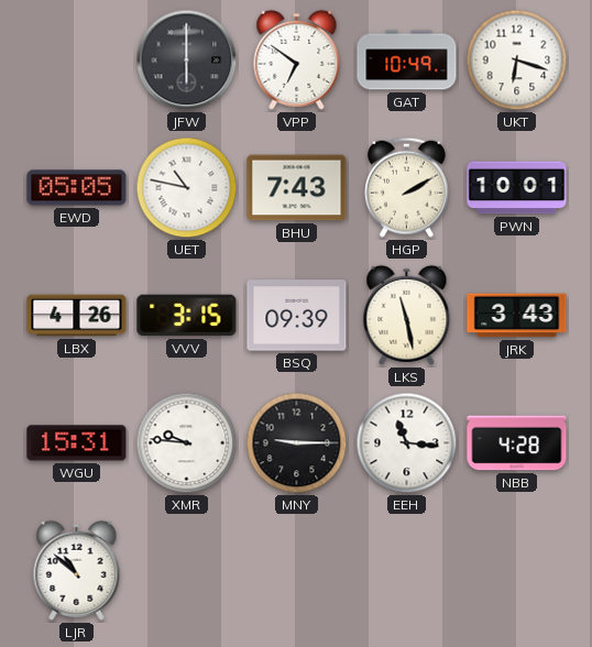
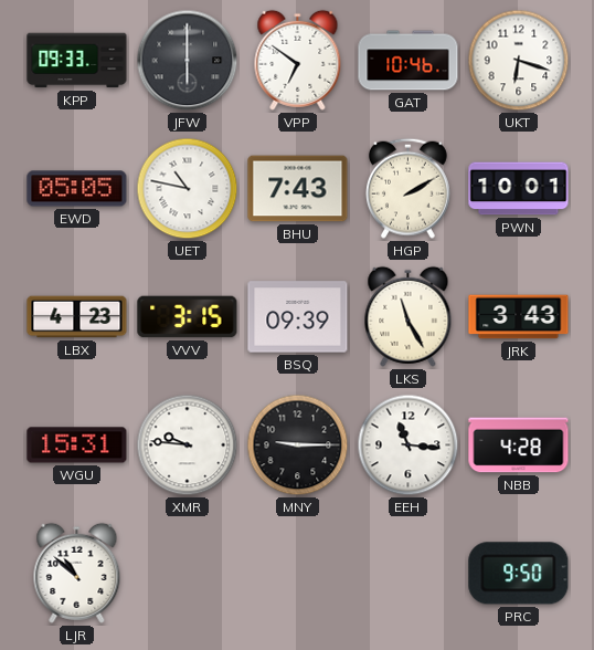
KPP: none -> 09:33
GAT: 10:49 -> 10:46
LBX: 4:26 -> 4:23
LKS: 11:28 -> 11:25
PRC: none -> 9:50
